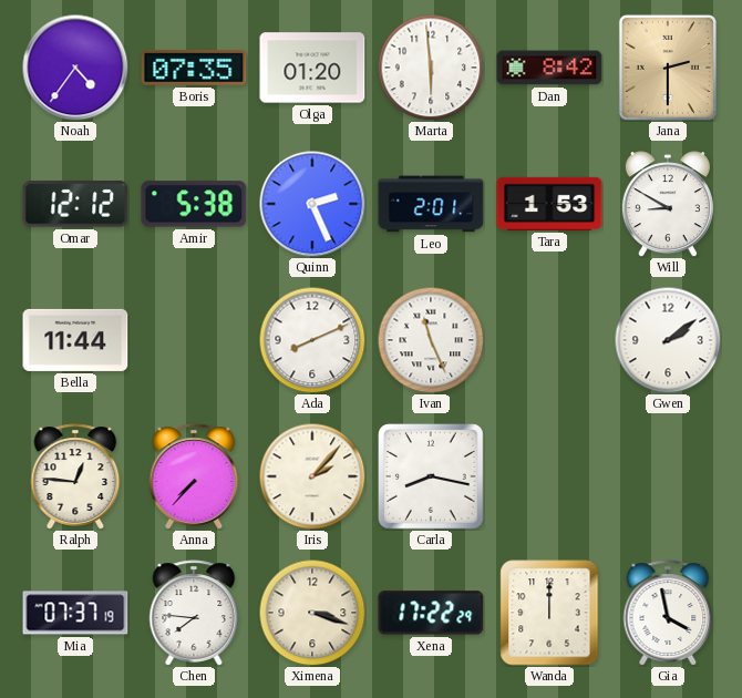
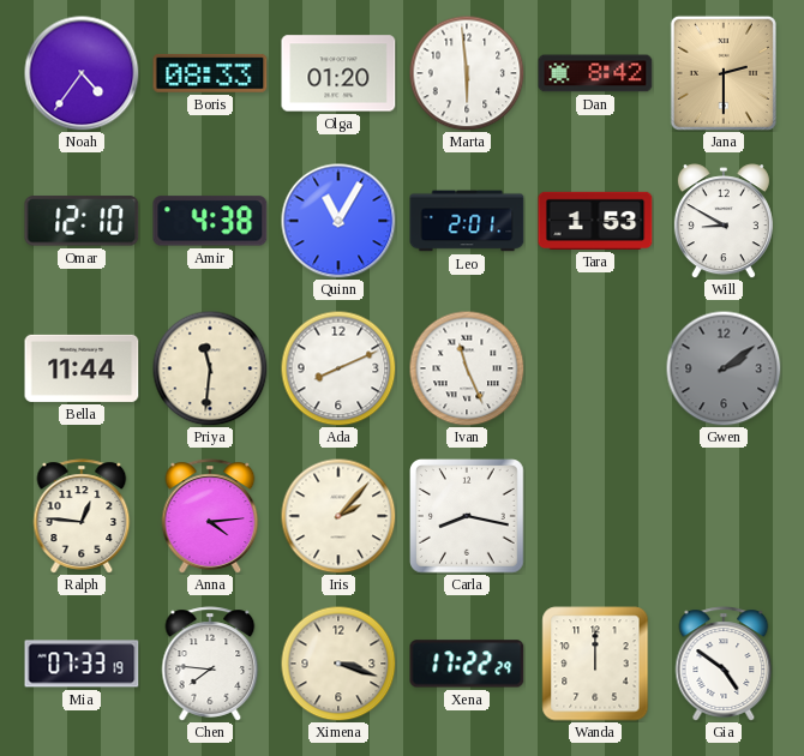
Boris: 07:35 -> 08:33
Omar: 12:12 -> 12:10
Amir: 5:38 -> 4:38
Quinn: 2:26 -> 11:05
Priya: none -> 11:31
Gwen dial: white -> grey
Anna: 7:37 -> 4:14
Mia: 07:37 -> 07:33
Gia: 3:58 -> 4:51
